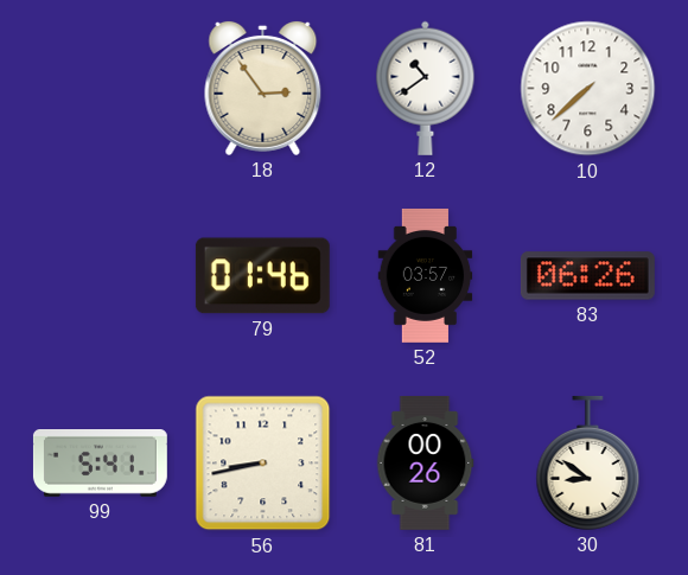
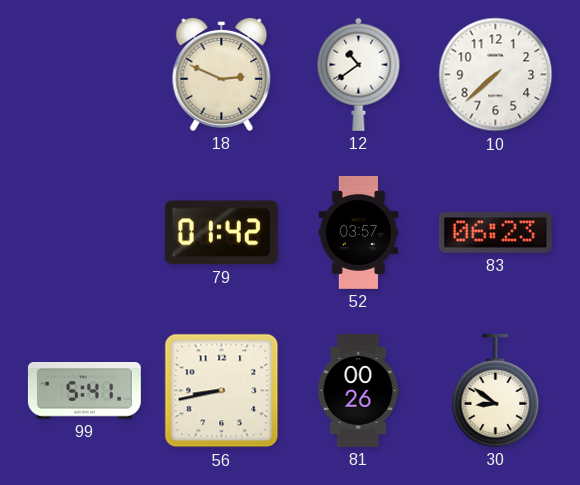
18: 2:54 -> 2:49
79: 01:46 -> 01:42
83: 06:26 -> 06:23
